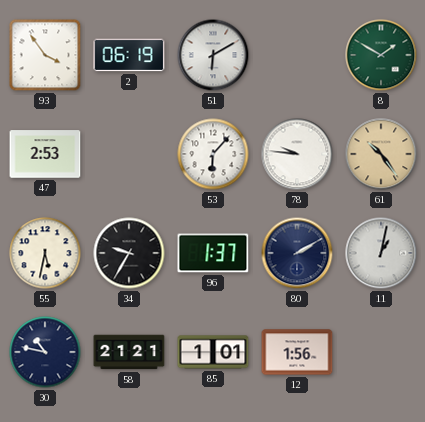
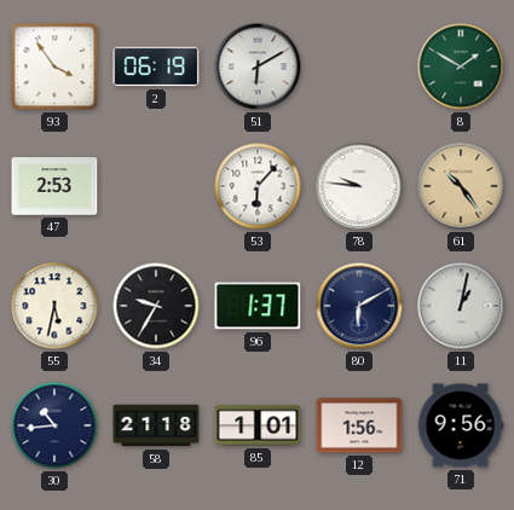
80: 2:10 -> 6:10
30: 10:47 -> 10:44
58: 21:21 -> 21:18
71: none -> 9:56
